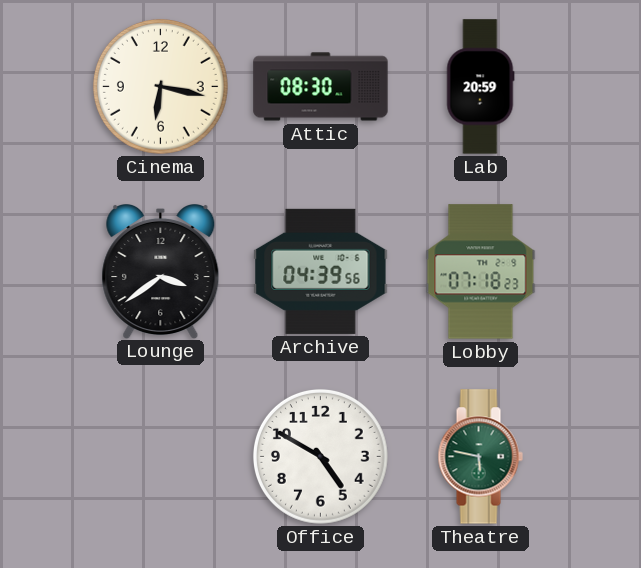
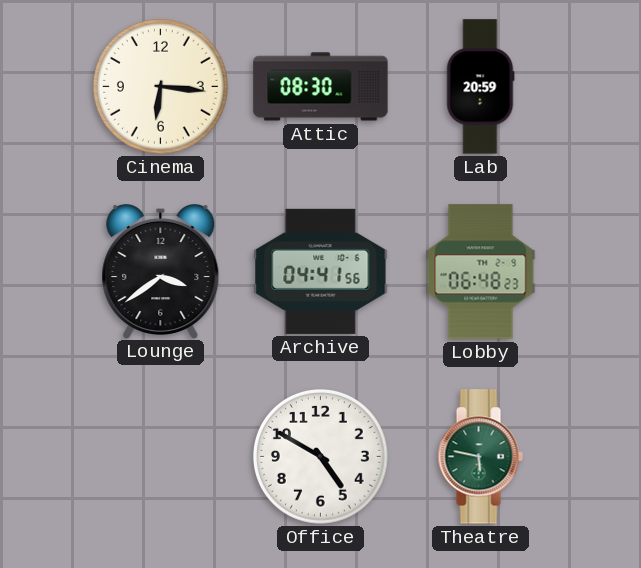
Cinema: 6:17 -> 6:16
Archive: 04:39 -> 04:41
Lobby: 07:18 -> 06:48
